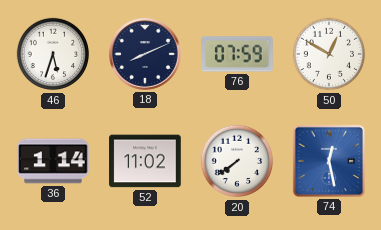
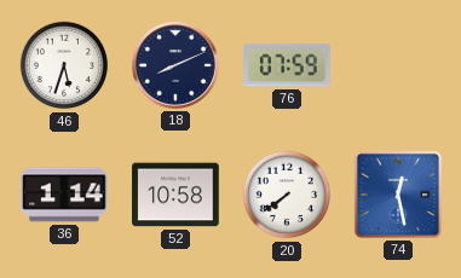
50: 12:50 -> none
52: 11:02 -> 10:58
